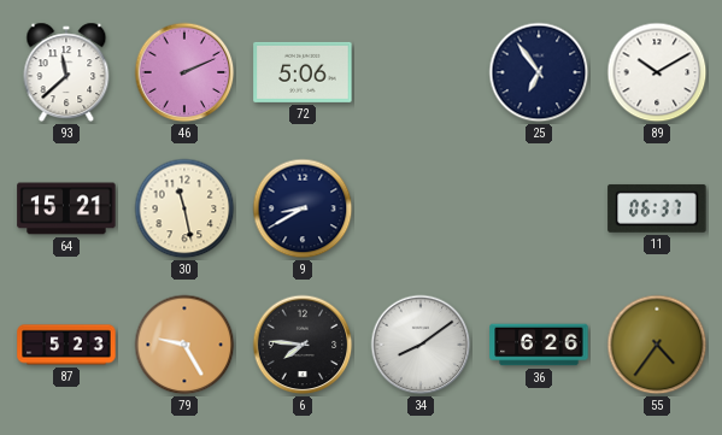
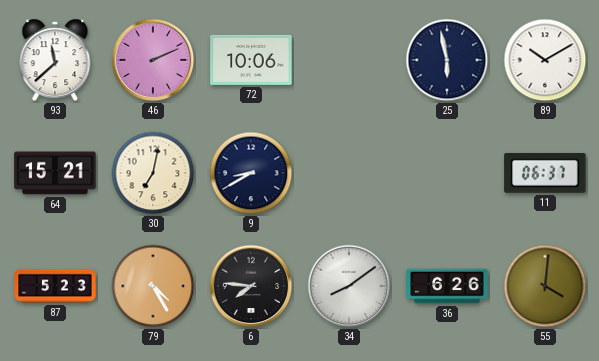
72: 5:06 -> 10:06
25: 6:54 -> 5:58
30: 11:28 -> 7:02
79: 9:25 -> 4:25
55: 4:36 -> 4:01
